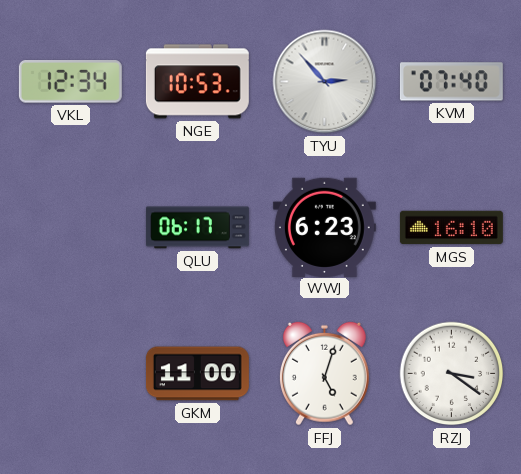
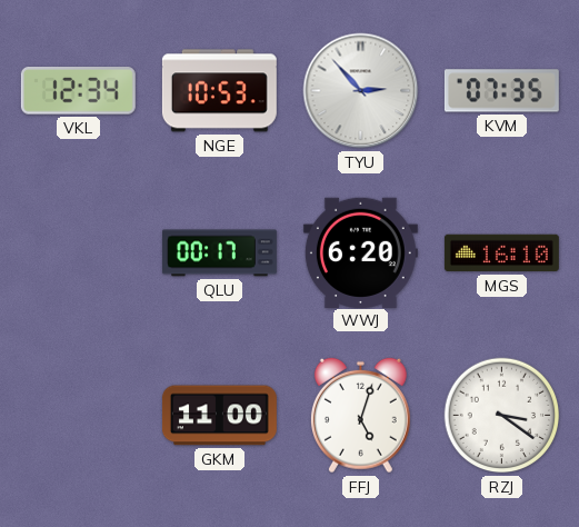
KVM: 07:40 -> 07:35
QLU: 06:17 -> 00:17
WWJ: 6:23 -> 6:20
